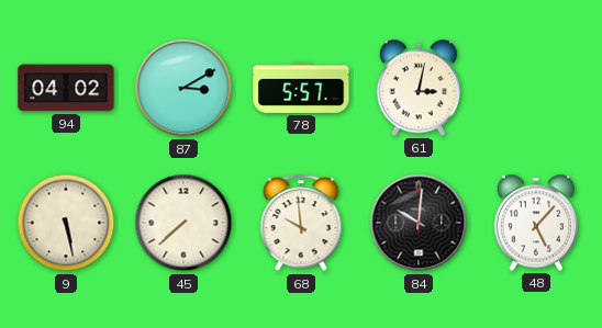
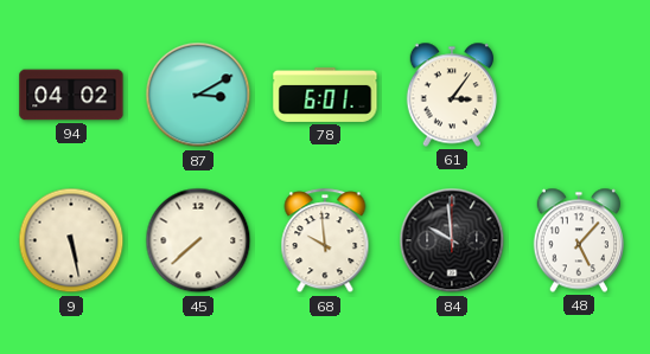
78: 5:57 -> 6:01
61: 3:02 -> 3:06
84: 10:01 -> 9:59
